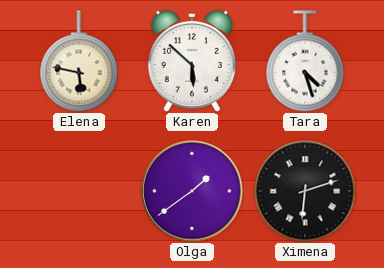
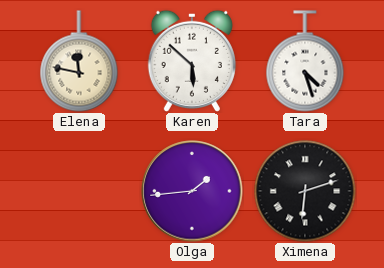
Elena: 5:47 -> 11:47
Olga: 1:39 -> 1:44
